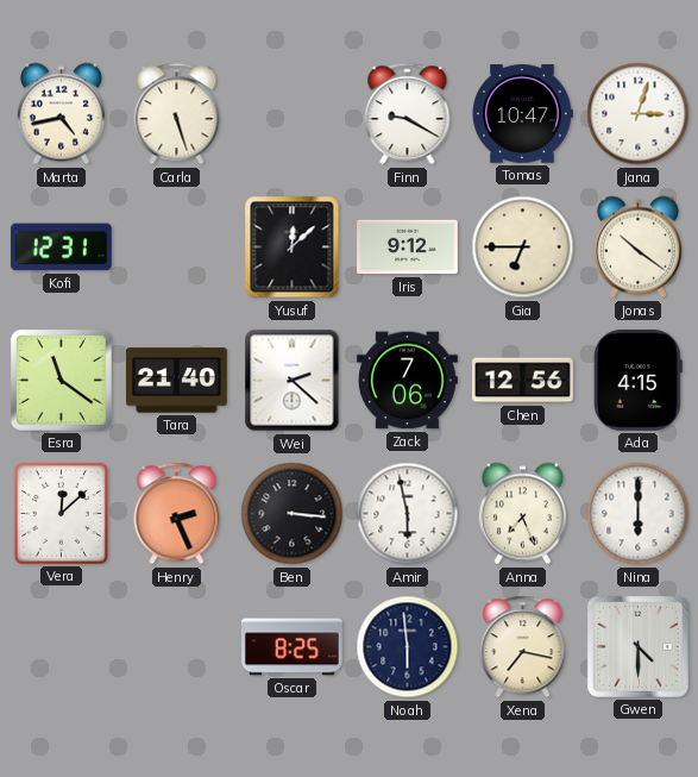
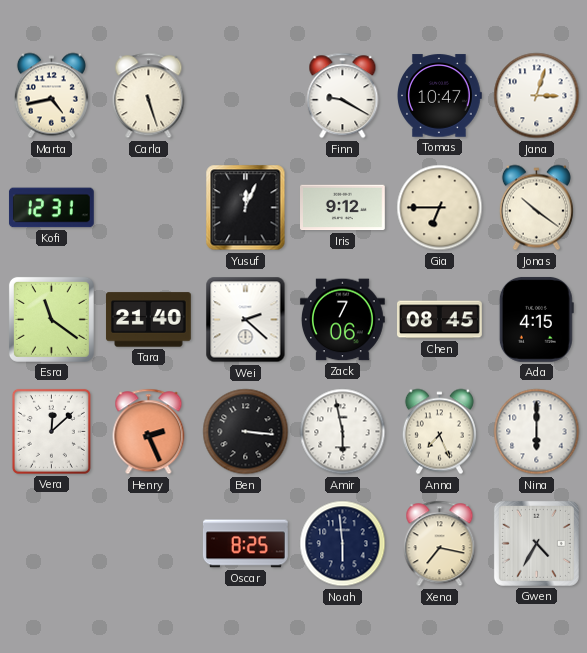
Yusuf: 12:08 -> 12:04
Chen: 12:56 -> 08:45
Gwen: 4:30 -> 4:35
